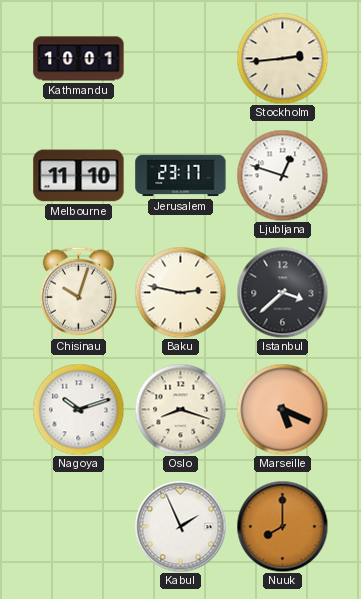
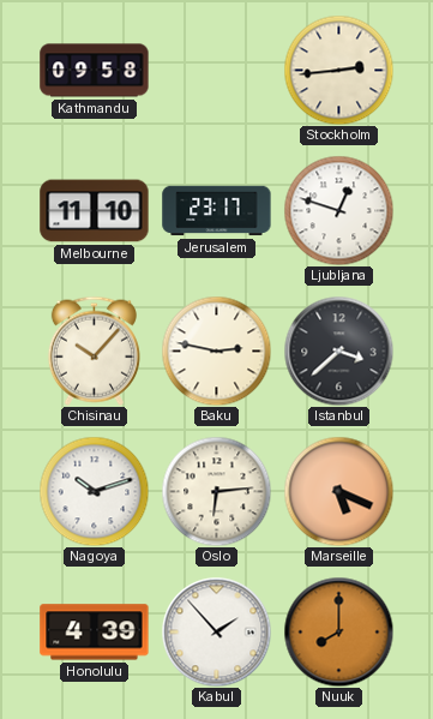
Kathmandu: 10:01 -> 09:58
Chisinau: 10:03 -> 10:07
Oslo: 8:18 -> 6:14
Honolulu: none -> 4:39
Kabul: 1:56 -> 1:53
